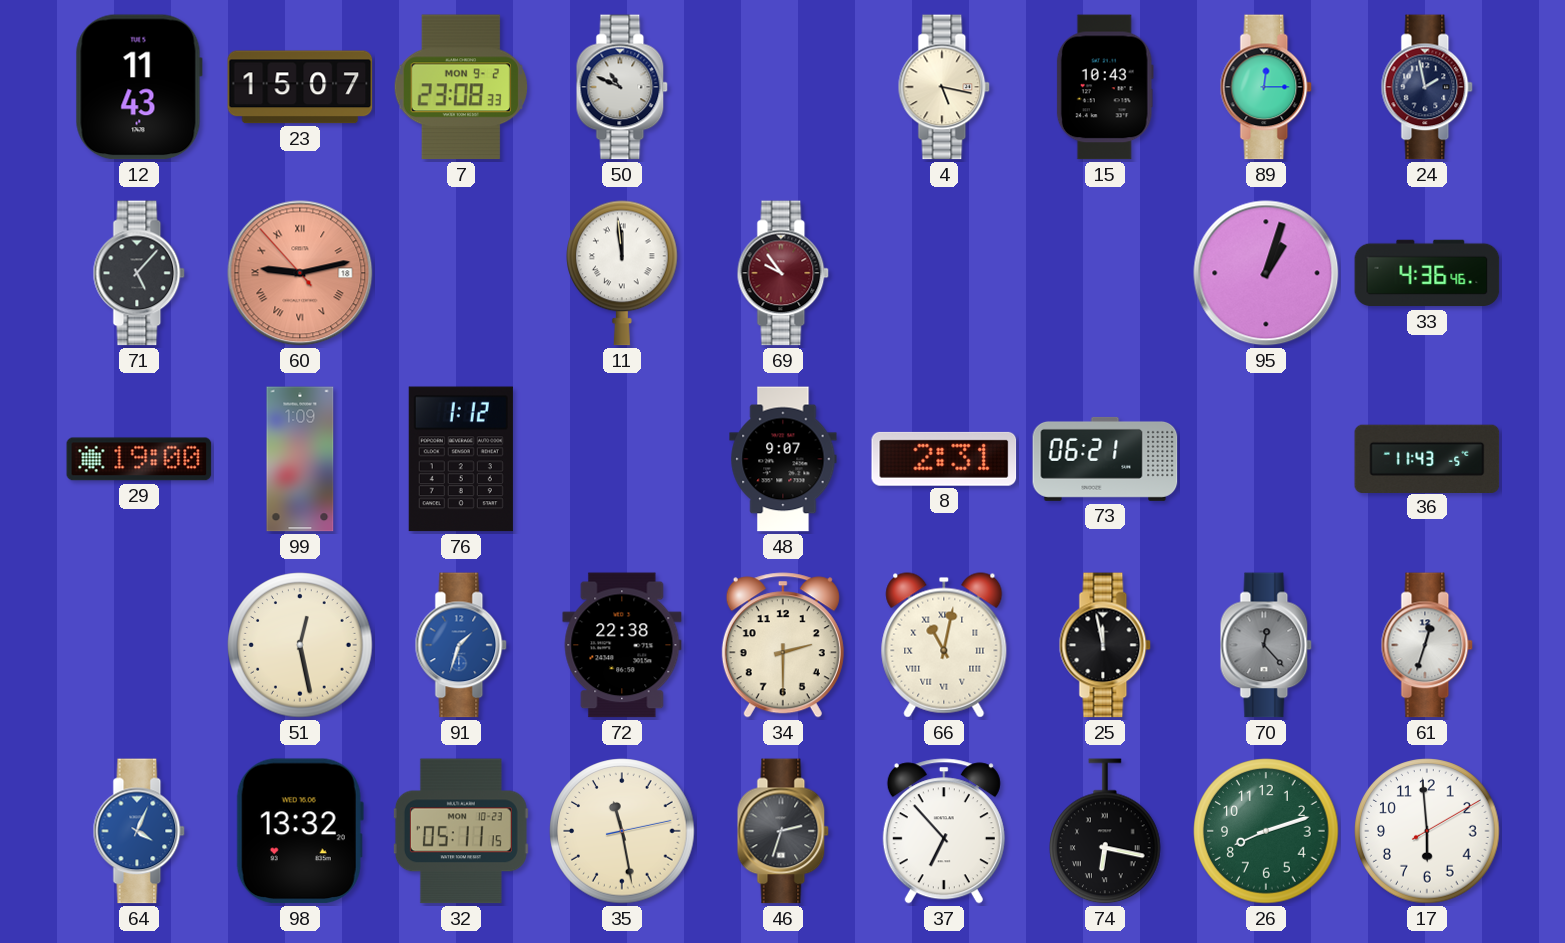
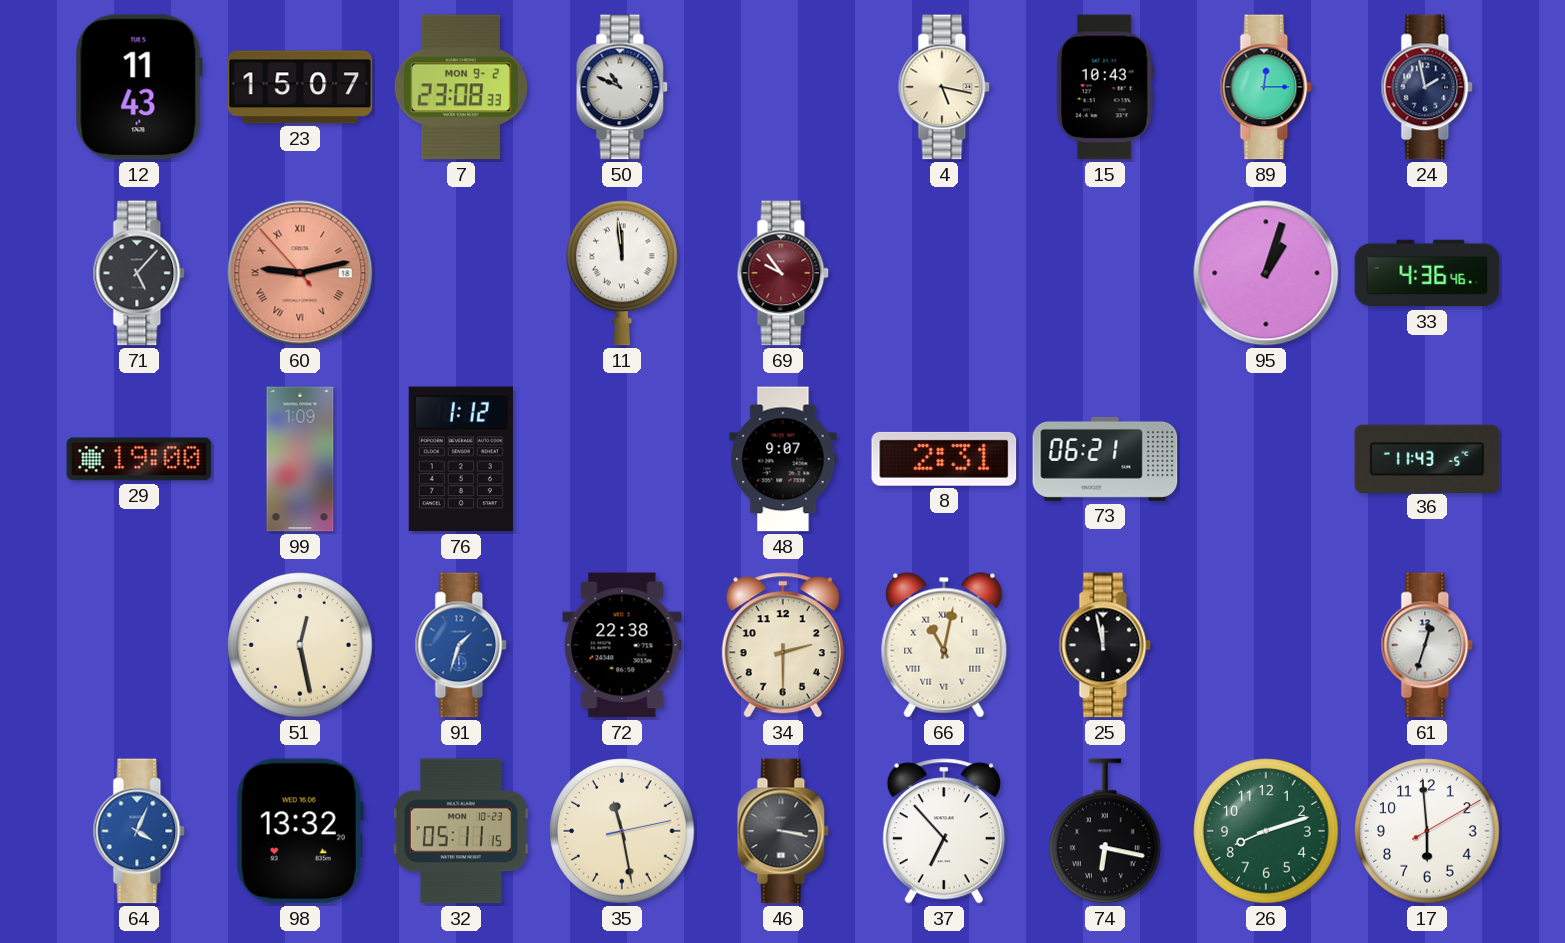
70: 12:23 -> none
46: 2:33 -> 3:17
